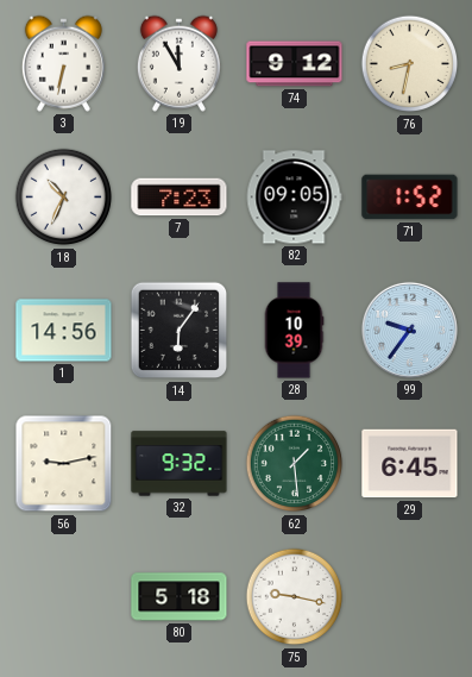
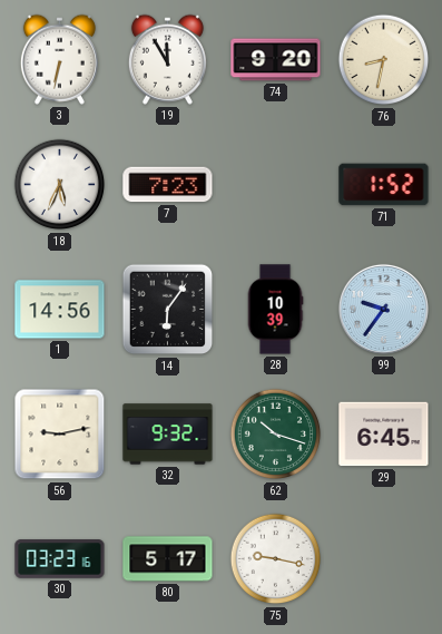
74: 9:12 -> 9:20
18: 10:34 -> 5:34
82: 09:05 -> none
62: 1:29 -> 10:18
30: none -> 03:23
80: 5:18 -> 5:17
